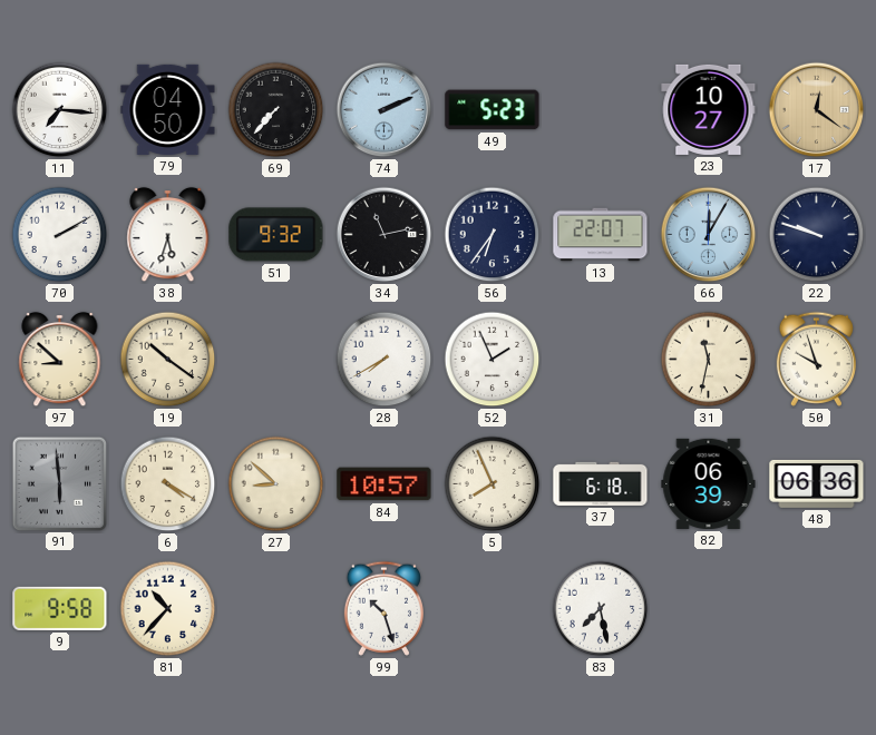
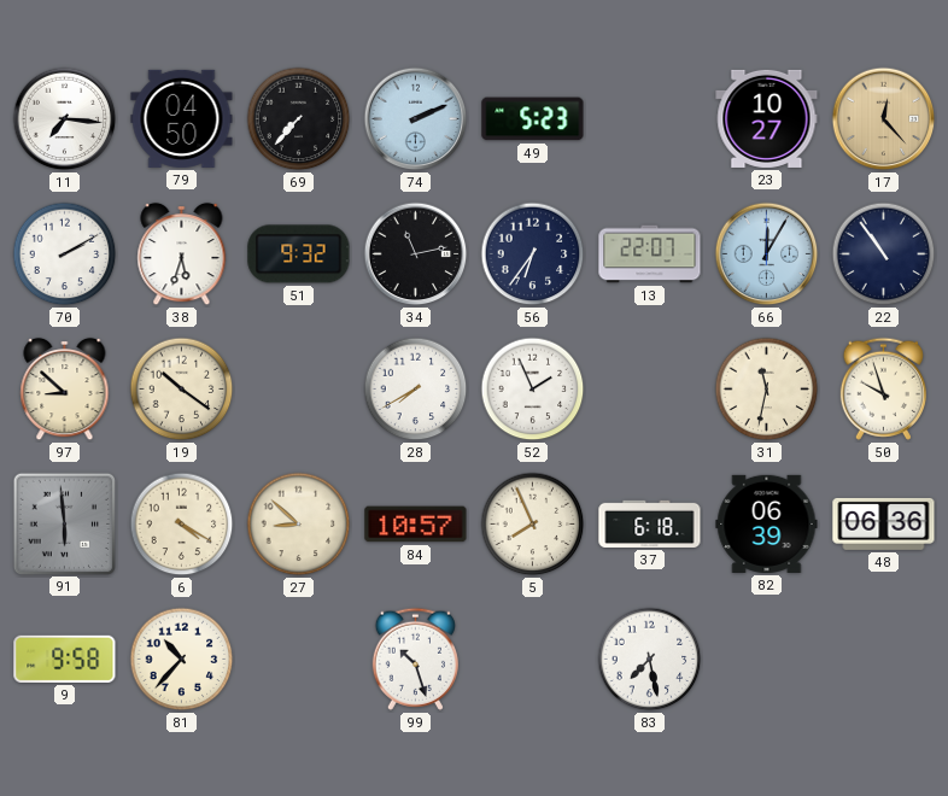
17: 12:21 -> 12:23
22: 9:48 -> 10:54
